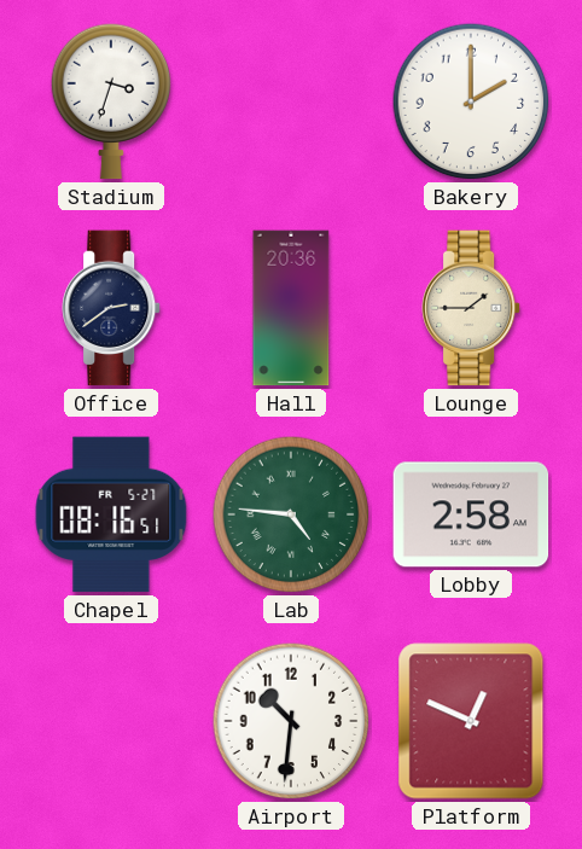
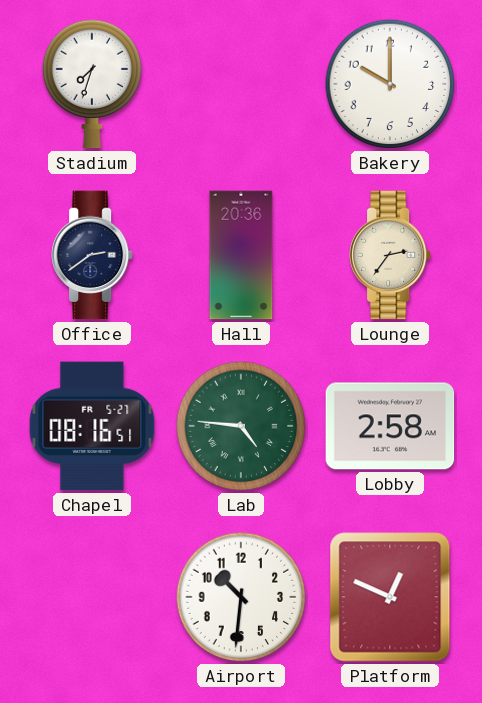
Stadium: 3:33 -> 7:33
Bakery: 2:00 -> 10:00
Lounge: 1:45 -> 2:36
